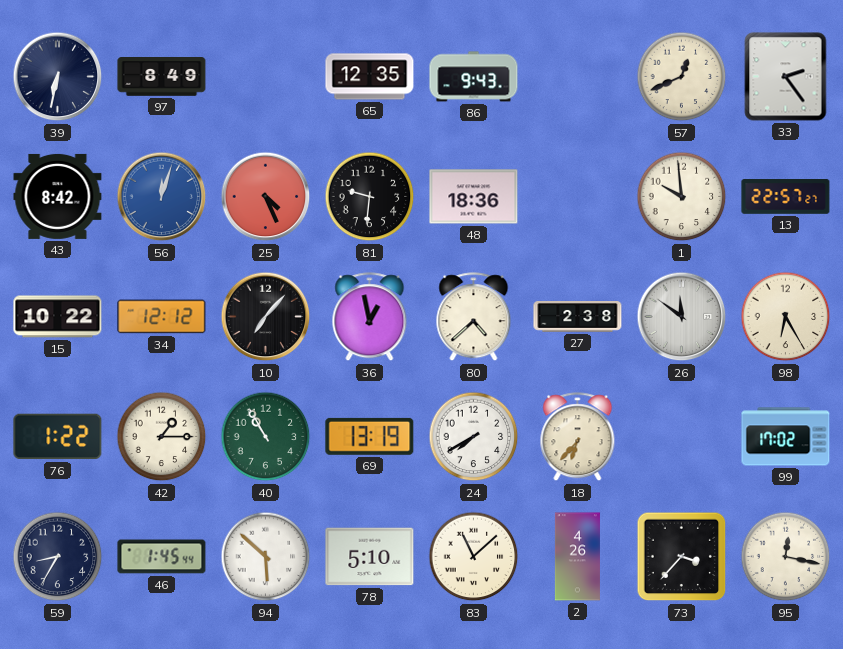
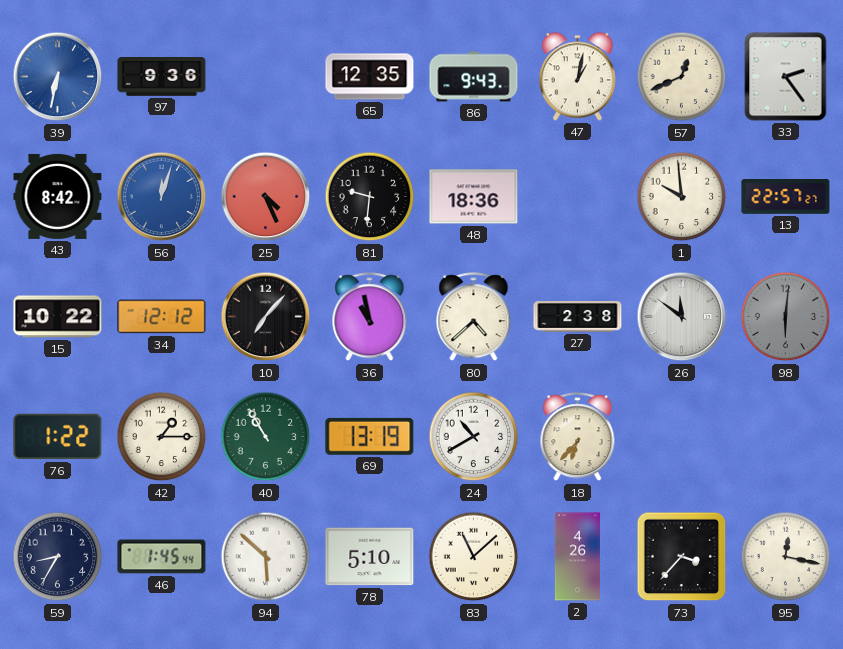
39 dial: navy -> blue
97: 8:49 -> 9:36
47: none -> 1:02
36: 12:58 -> 10:58
98: 6:25 -> 6:01
98 dial: cream -> grey
24: 7:40 -> 10:40
99: 17:02 -> none
